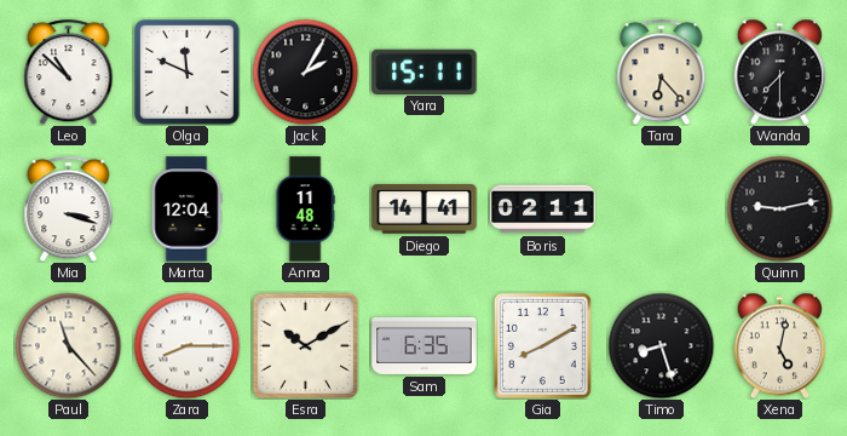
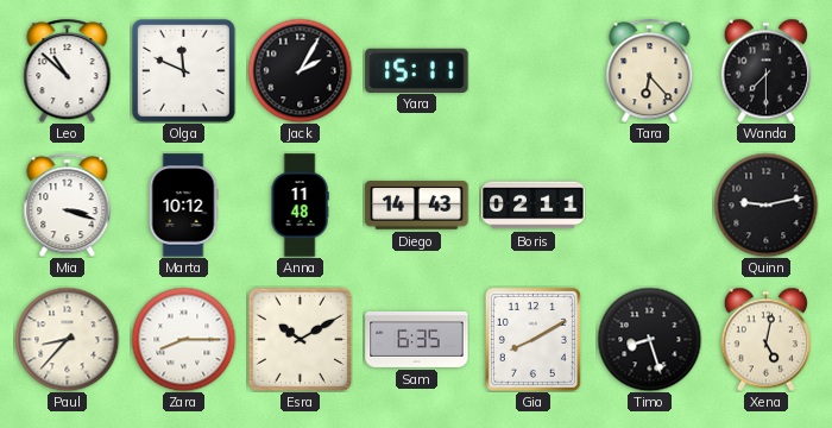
Marta: 12:04 -> 10:12
Diego: 14:41 -> 14:43
Paul: 11:23 -> 8:37
